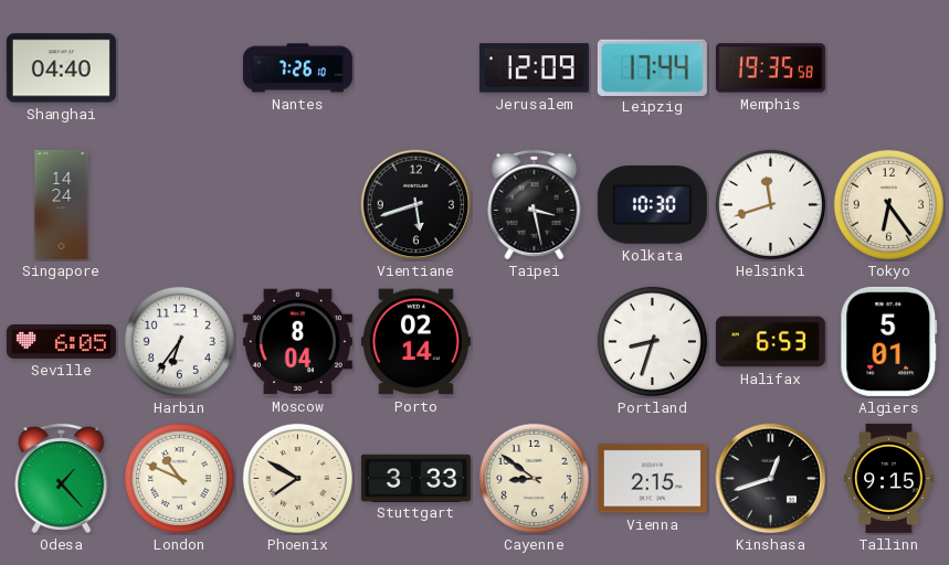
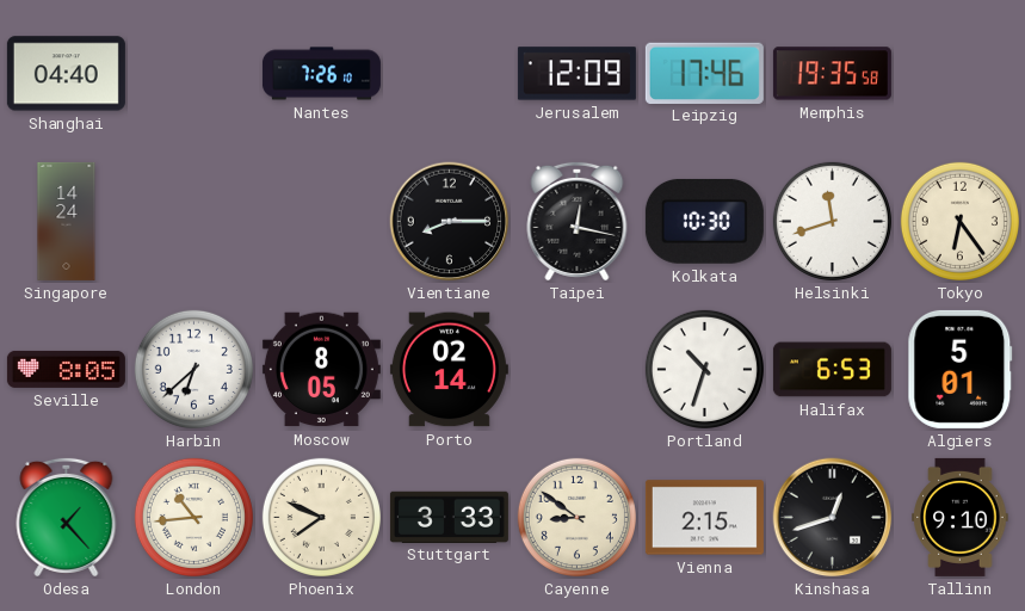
Leipzig: 17:44 -> 17:46
Vientiane: 5:42 -> 8:15
Taipei: 3:28 -> 12:17
Seville: 6:05 -> 8:05
Harbin: 6:36 -> 6:38
Moscow: 8:04 -> 8:05
Portland: 8:33 -> 10:33
London: 10:49 -> 10:44
Phoenix: 7:50 -> 7:49
Tallinn: 9:15 -> 9:10
